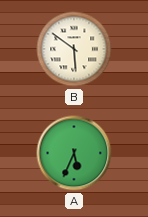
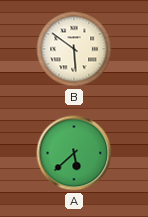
A: 5:34 -> 5:38
